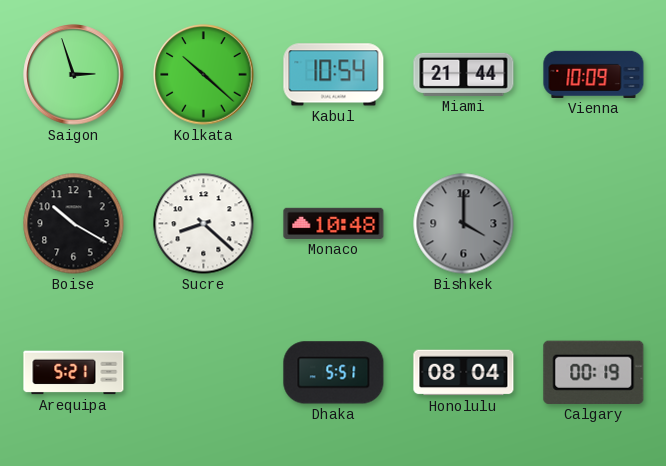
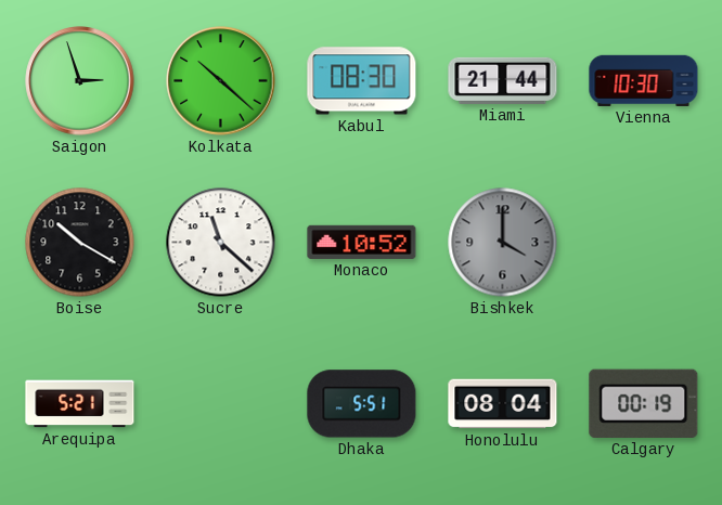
Kabul: 10:54 -> 08:30
Vienna: 10:09 -> 10:30
Sucre: 8:22 -> 11:22
Monaco: 10:48 -> 10:52
